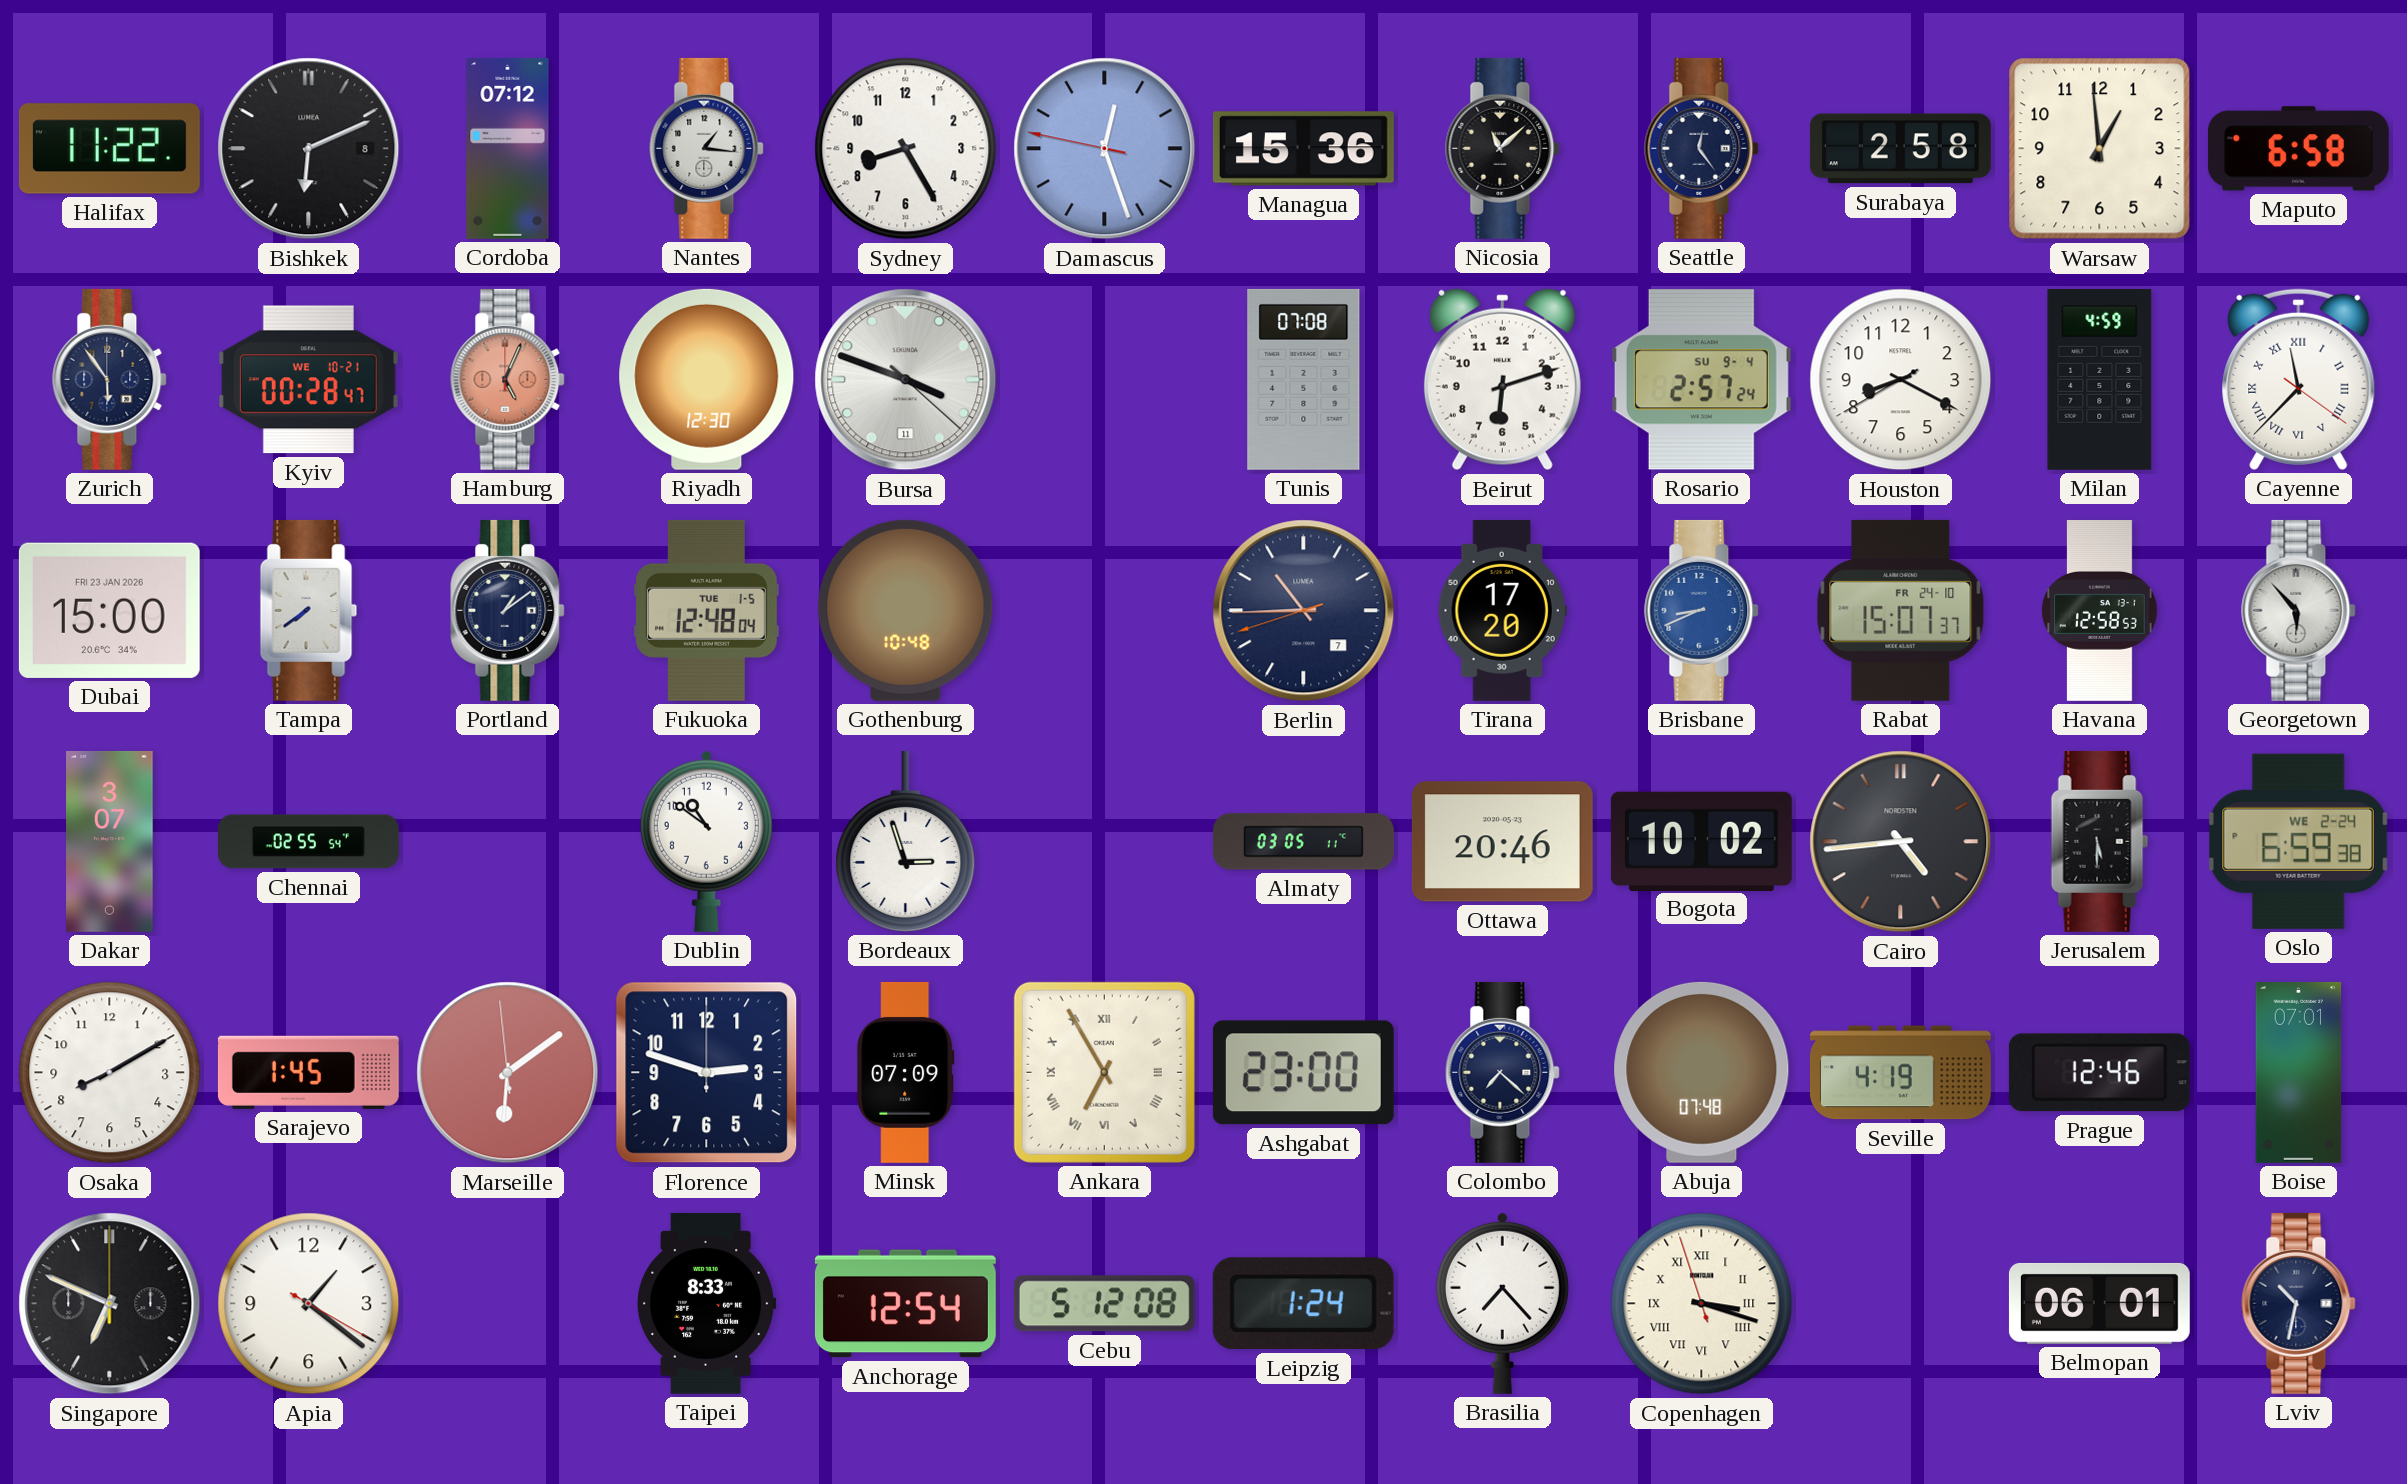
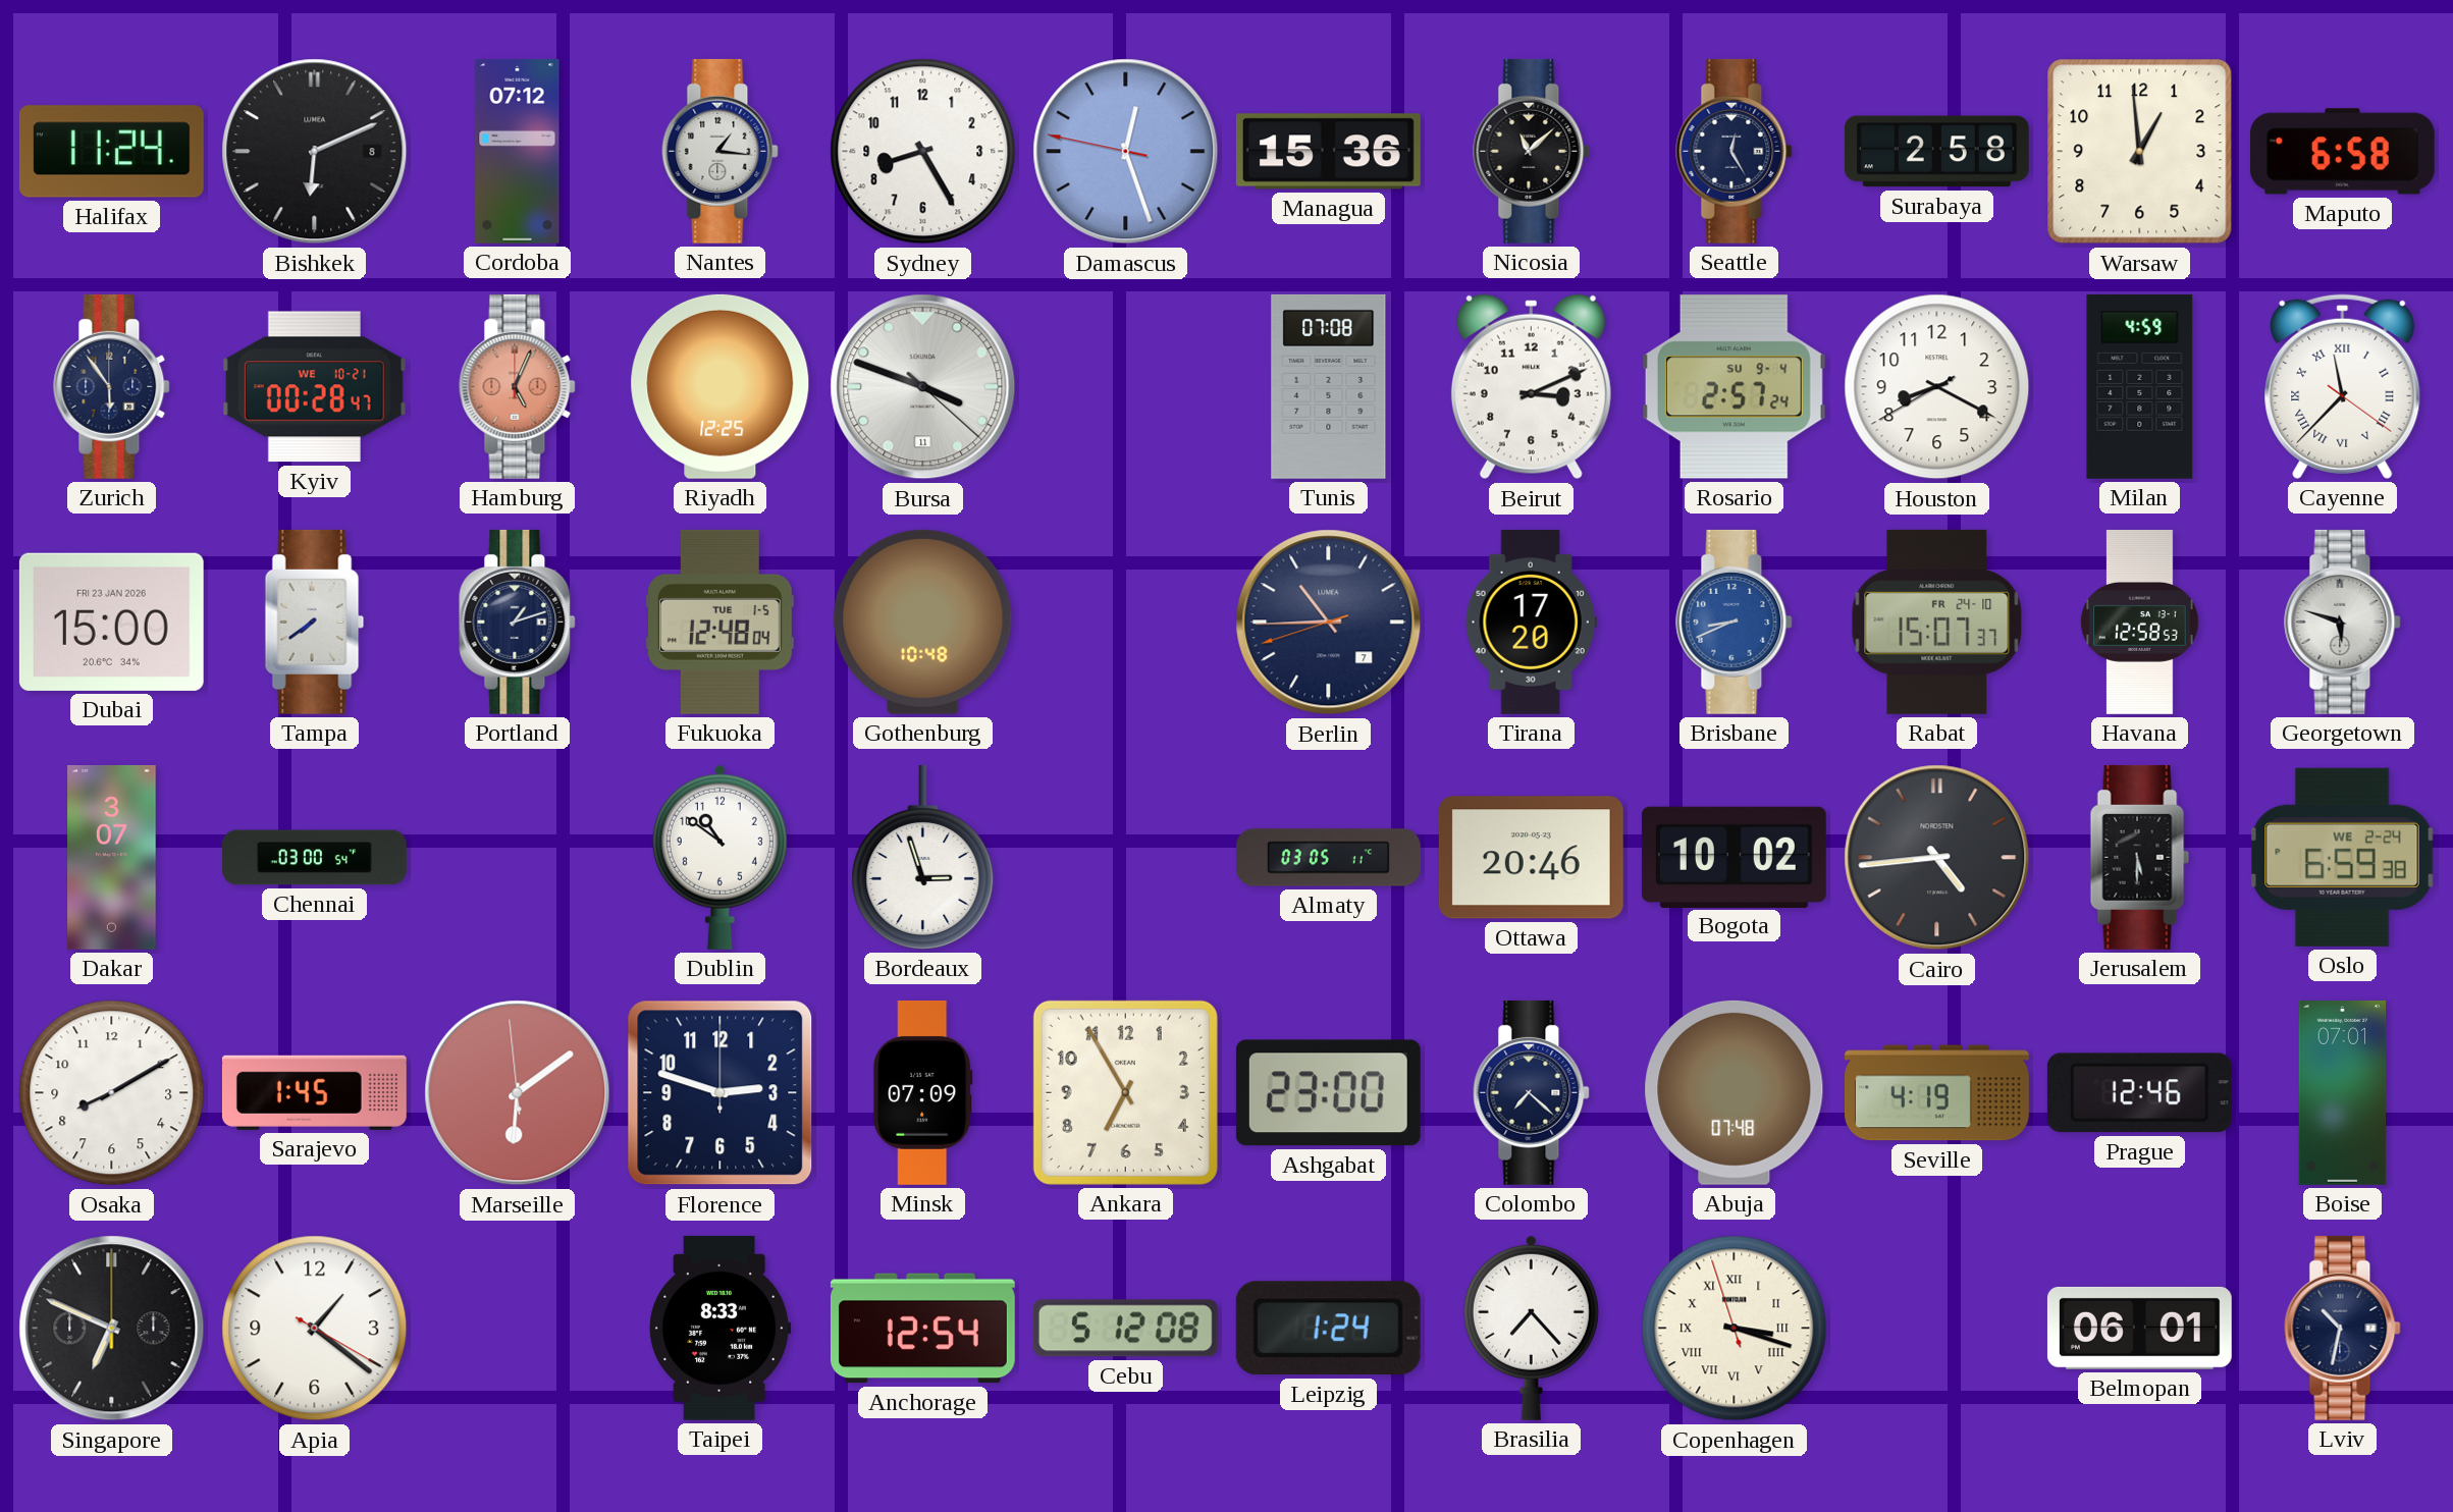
Halifax: 11:22 -> 11:24
Seattle: 12:24 -> 12:25
Riyadh: 12:30 -> 12:25
Beirut: 6:12 -> 3:11
Portland: 1:09 -> 1:12
Georgetown: 5:53 -> 5:48
Chennai: 02:55 -> 03:00
Ankara numerals: Roman -> Arabic
